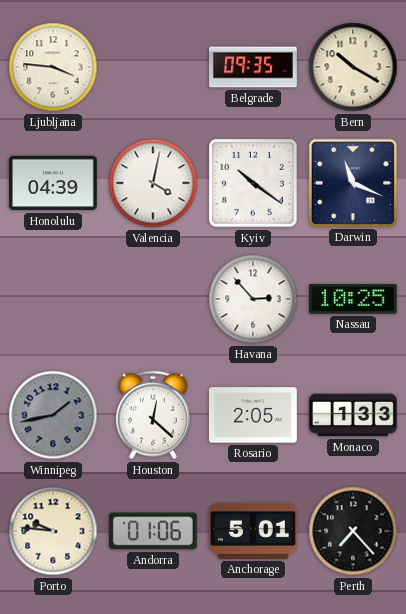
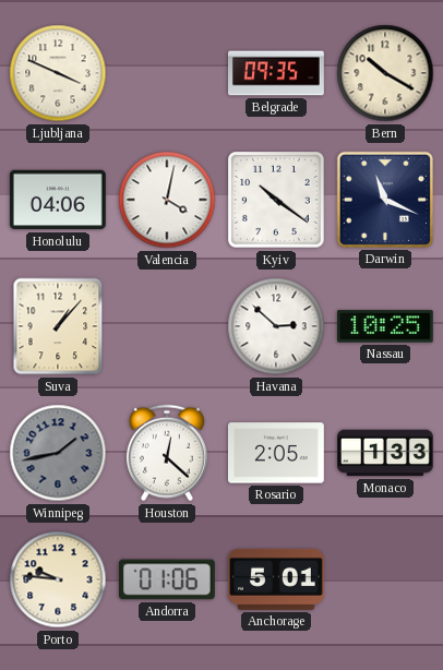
Ljubljana: 3:46 -> 3:49
Honolulu: 04:39 -> 04:06
Suva: none -> 1:07
Havana: 2:53 -> 2:52
Perth: 7:23 -> none
